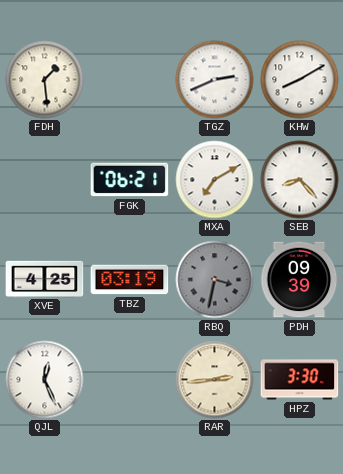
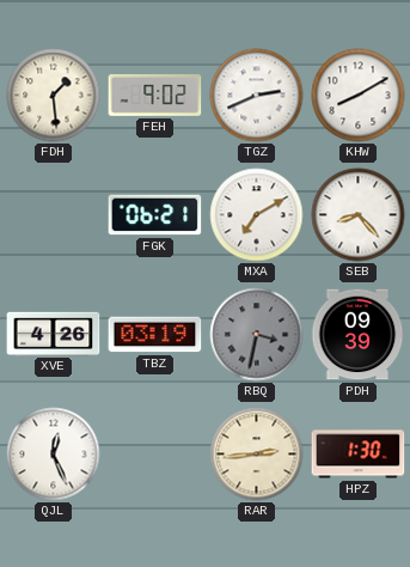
FEH: none -> 9:02
XVE: 4:25 -> 4:26
HPZ: 3:30 -> 1:30
